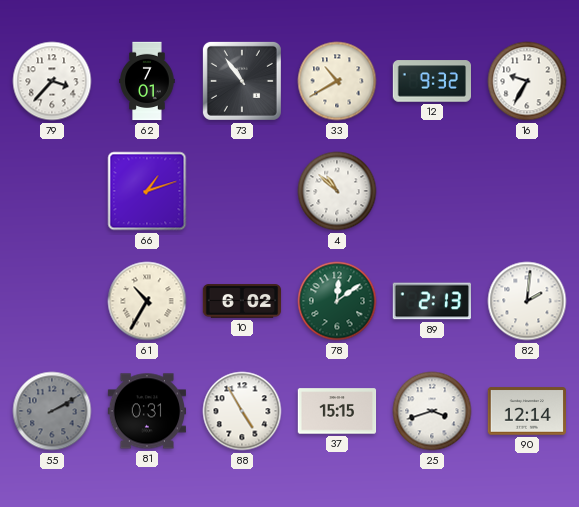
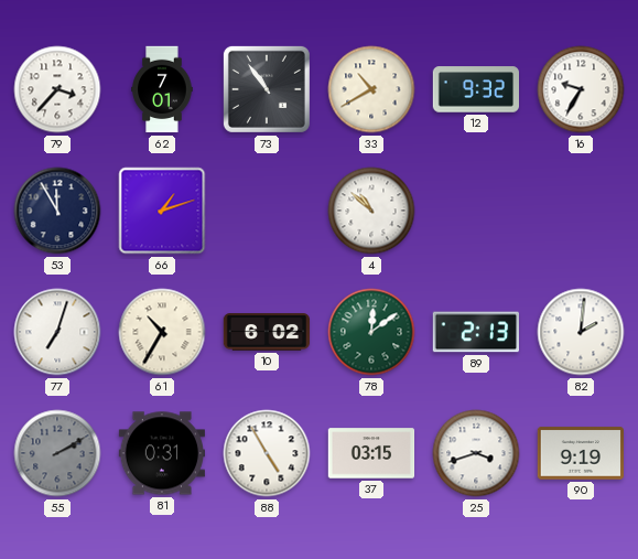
53: none -> 11:55
77: none -> 7:03
37: 15:15 -> 03:15
90: 12:14 -> 9:19
